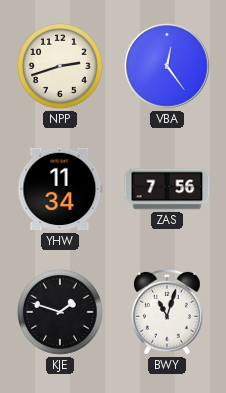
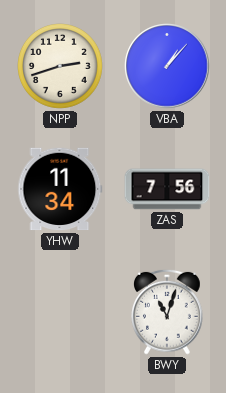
VBA: 12:24 -> 1:07
KJE: 1:48 -> none
